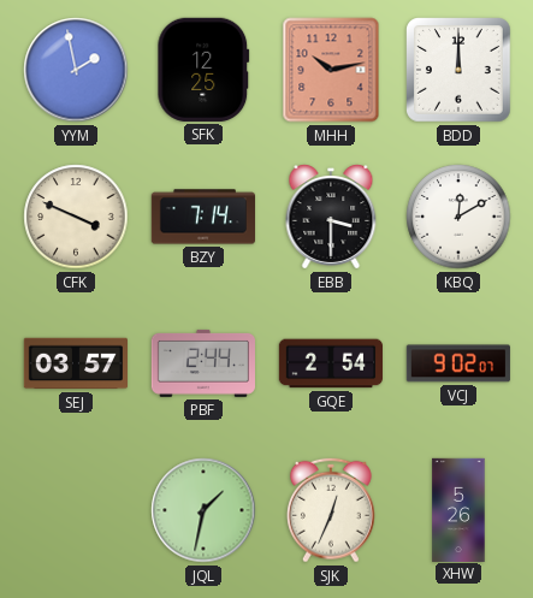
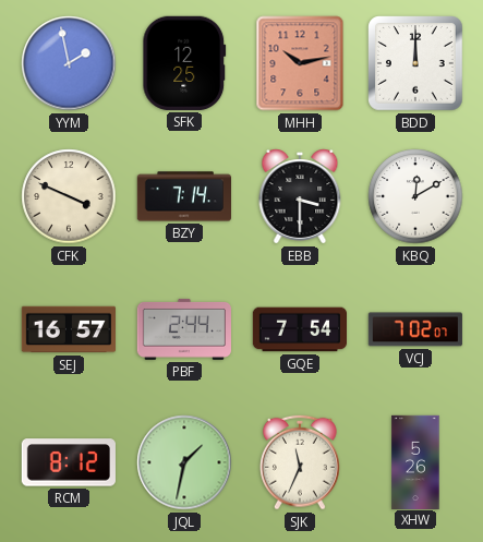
SEJ: 03:57 -> 16:57
GQE: 2:54 -> 7:54
VCJ: 9:02 -> 7:02
RCM: none -> 8:12
SJK: 12:34 -> 11:34
